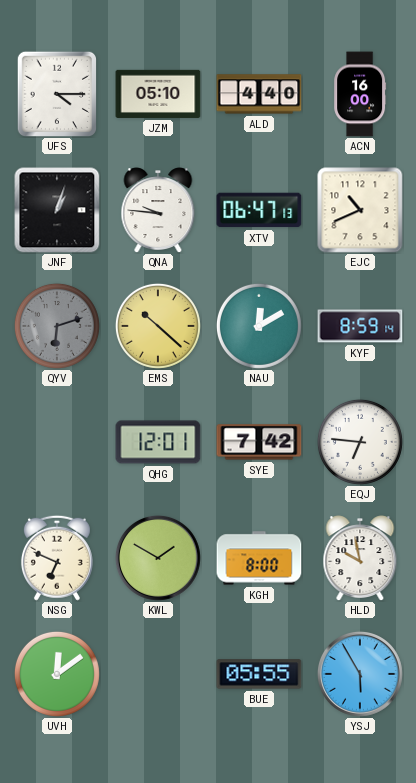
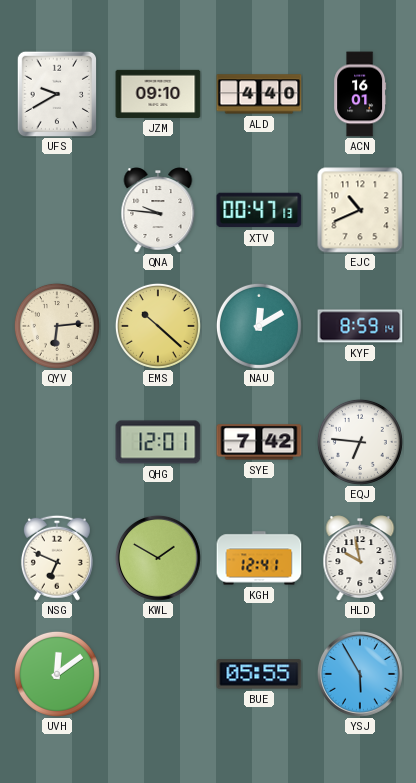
UFS: 4:15 -> 9:40
JZM: 05:10 -> 09:10
ACN: 16:00 -> 16:01
JNF: 1:03 -> none
XTV: 06:47 -> 00:47
QYV: 6:12 -> 6:14
QYV dial: grey -> cream
KGH: 8:00 -> 12:41
